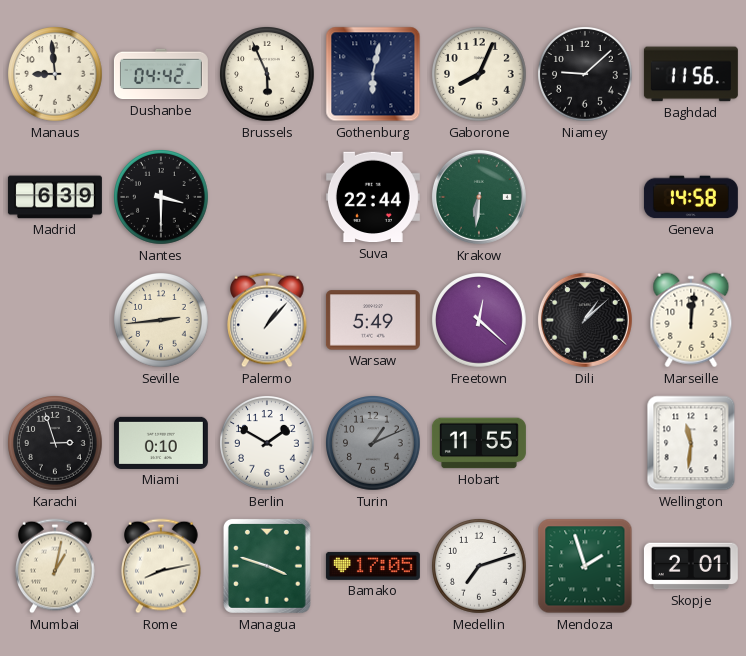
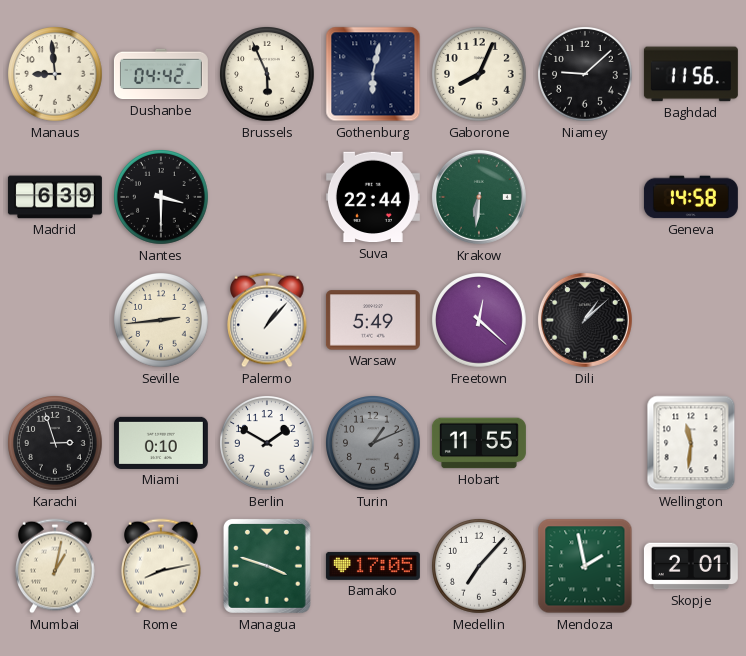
Marseille: 12:01 -> none
Medellin: 7:12 -> 7:07
Mendoza: 1:57 -> 1:58
